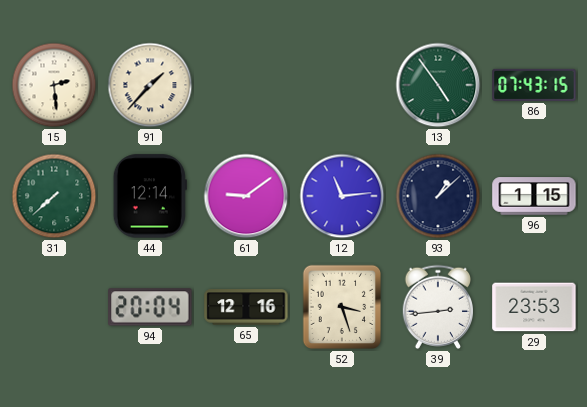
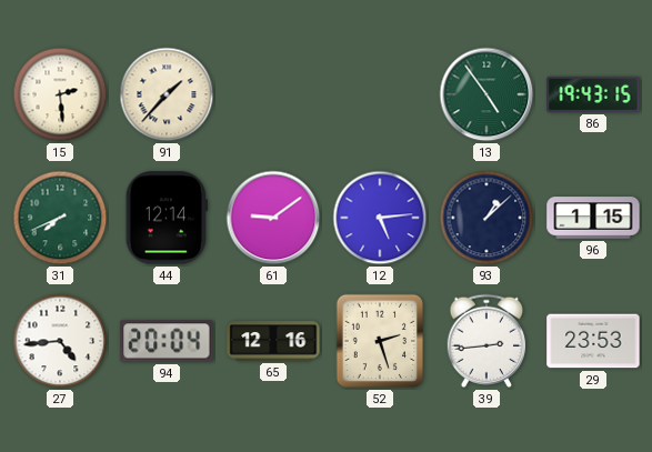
86: 07:43 -> 19:43
31: 7:38 -> 7:41
12: 11:14 -> 5:14
27: none -> 4:44
52: 3:27 -> 2:27
